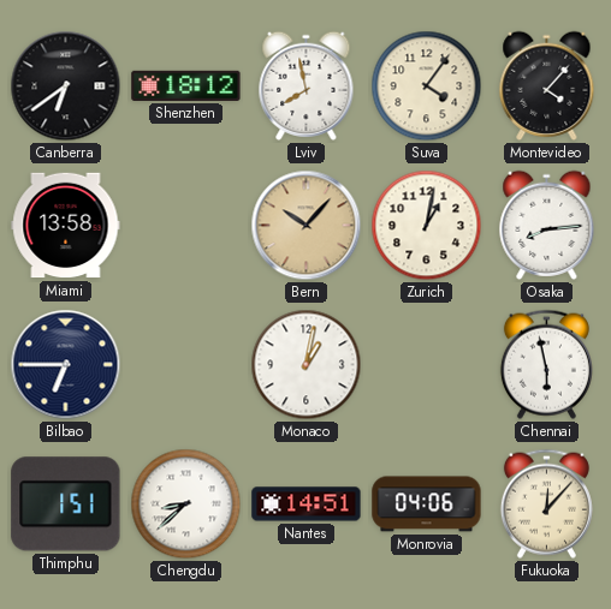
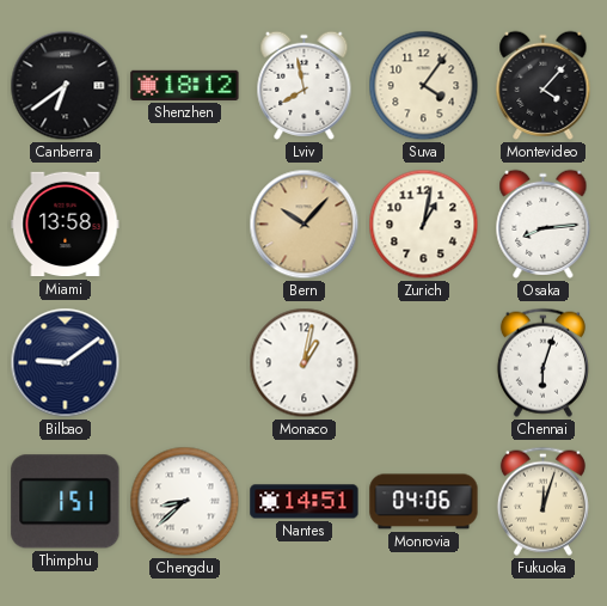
Bilbao: 6:45 -> 9:09
Chennai: 5:58 -> 6:03
Fukuoka: 12:07 -> 12:03
